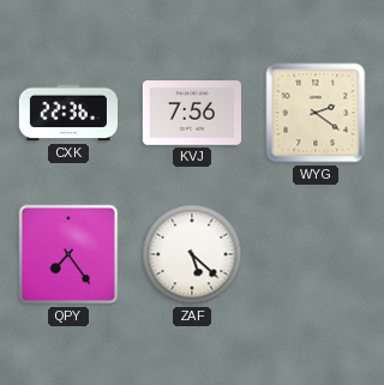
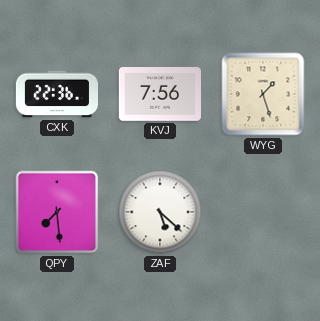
WYG: 2:21 -> 1:27
QPY: 7:24 -> 7:29
